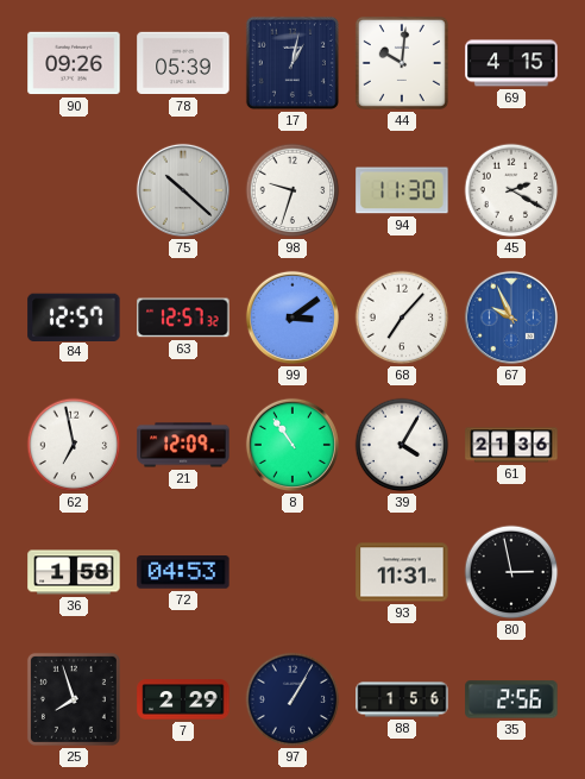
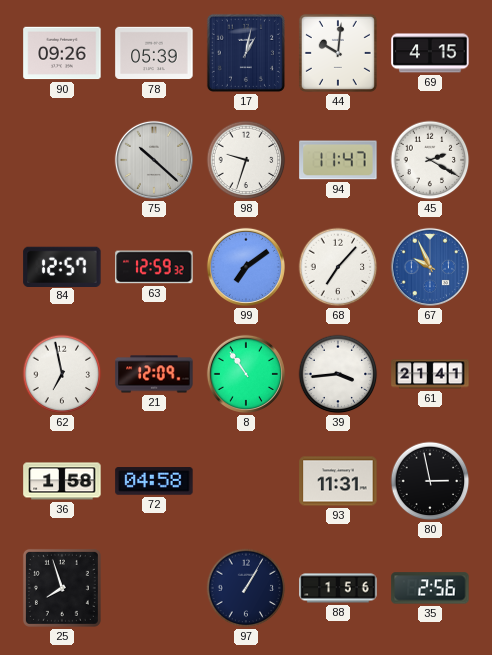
94: 11:30 -> 11:47
63: 12:57 -> 12:59
99: 3:09 -> 7:09
39: 4:05 -> 3:44
61: 21:36 -> 21:41
72: 04:53 -> 04:58
7: 2:29 -> none
